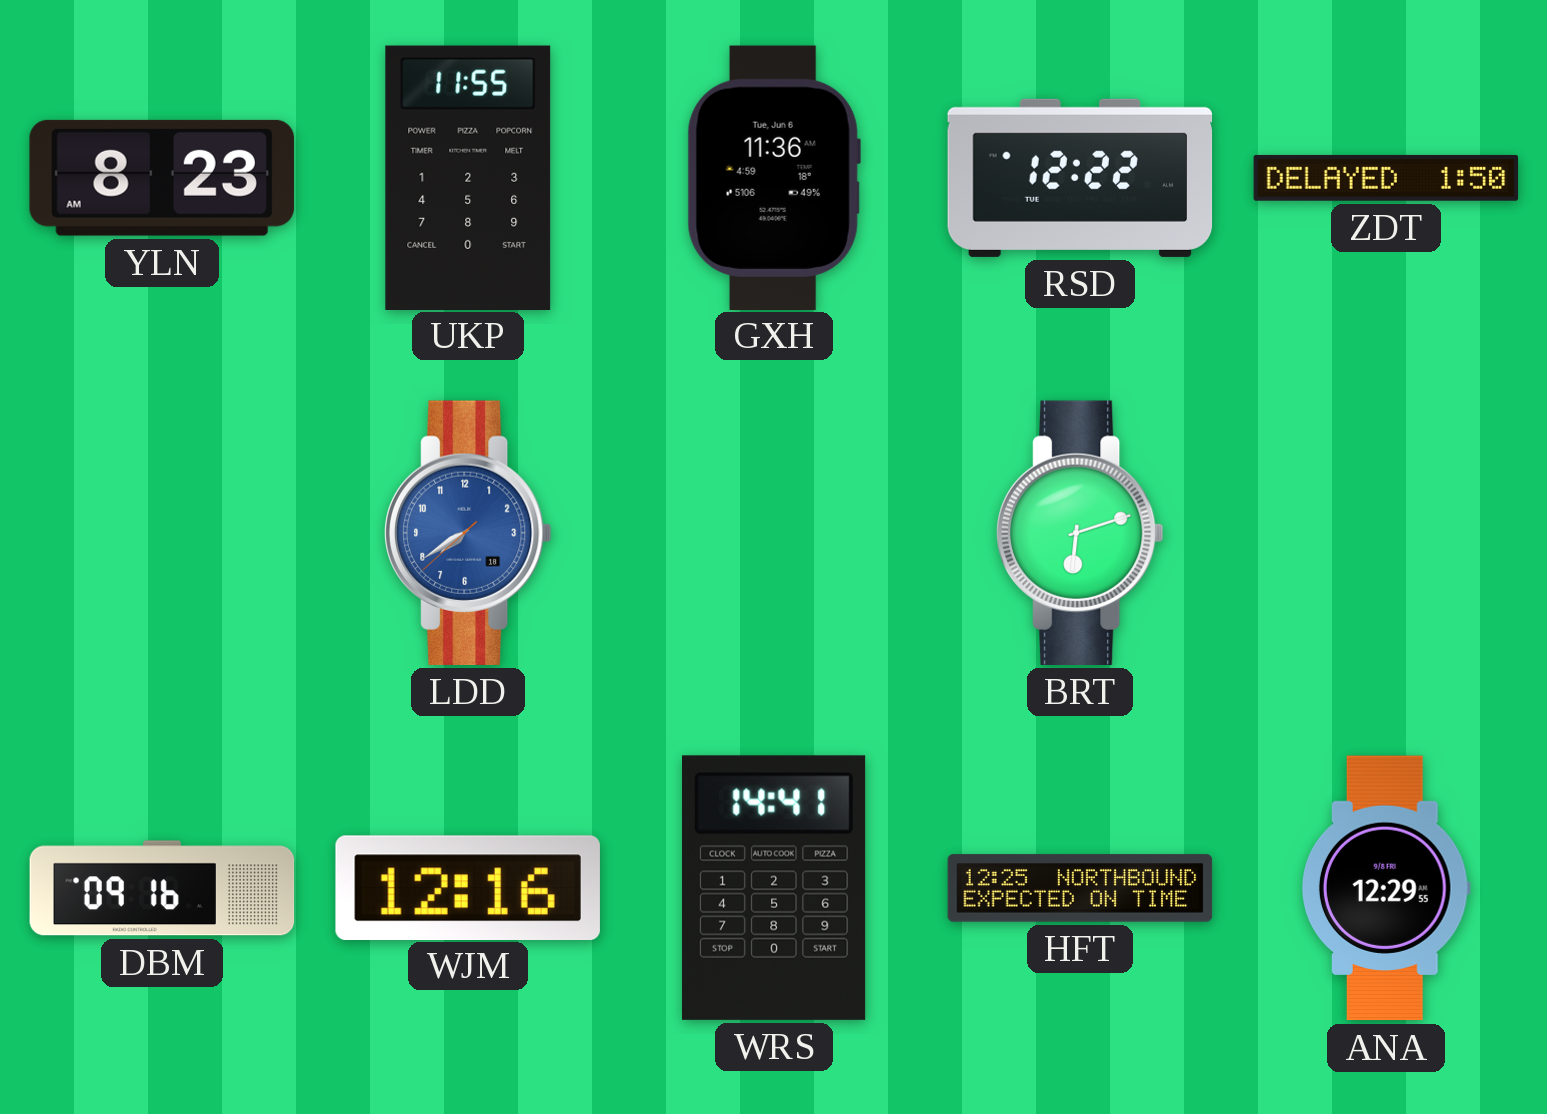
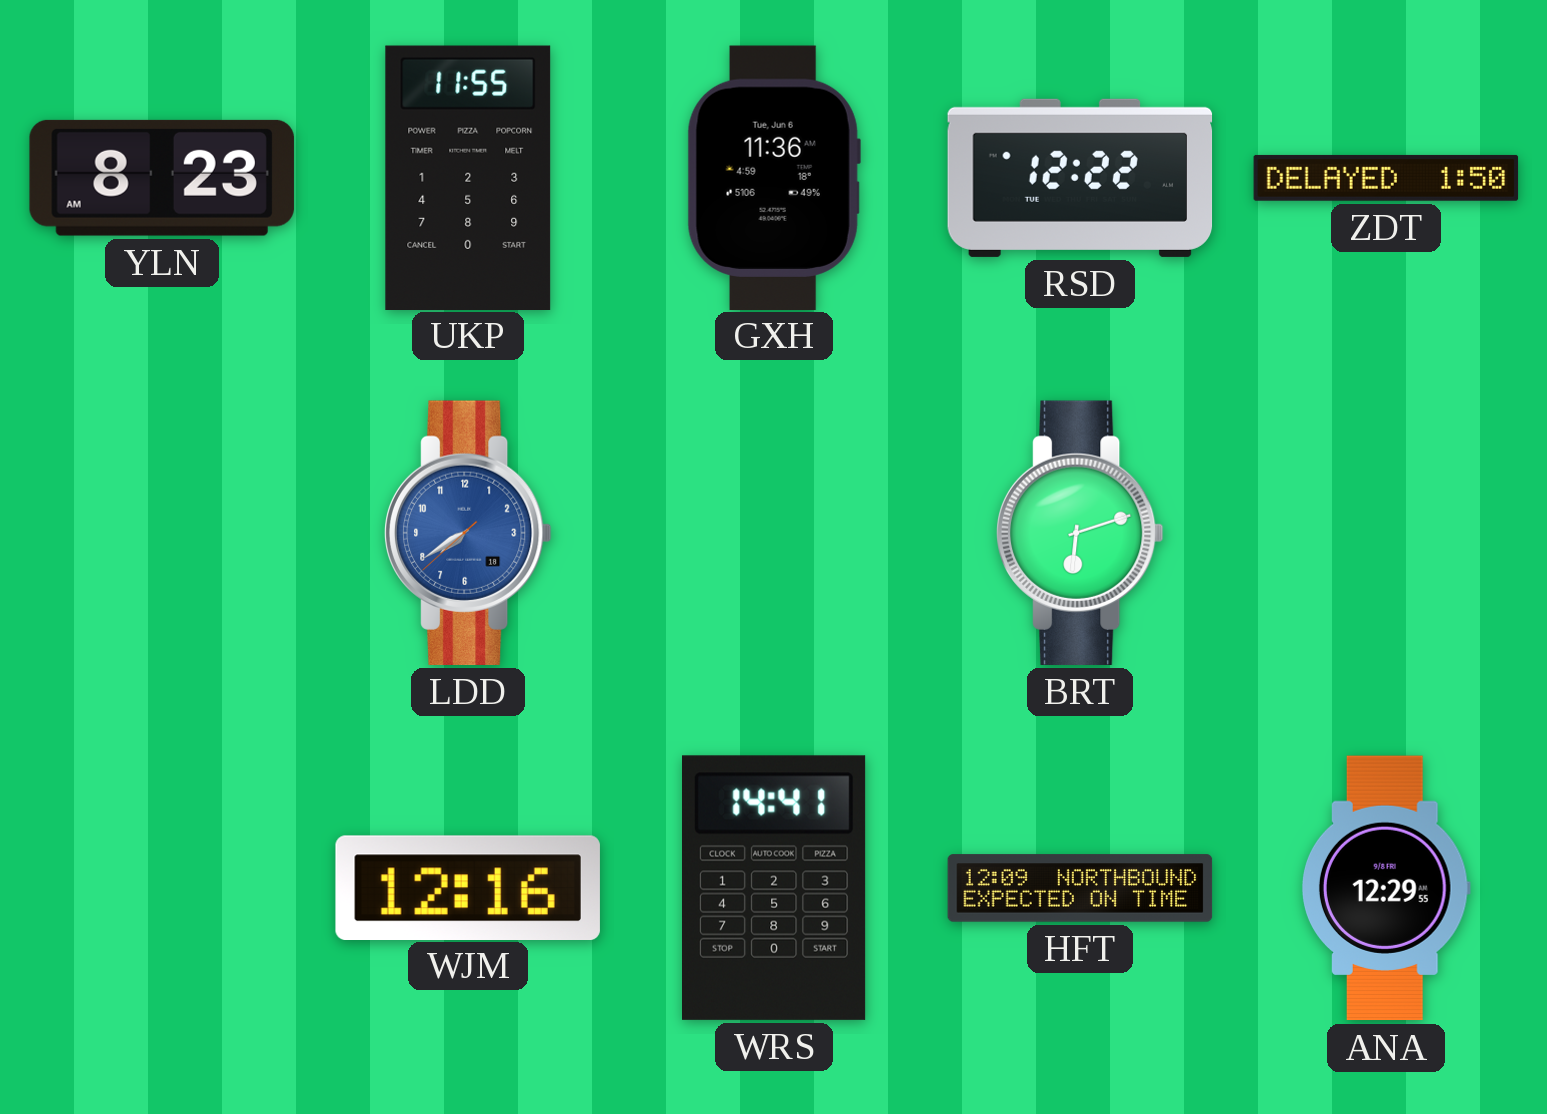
DBM: 09:16 -> none
HFT: 12:25 -> 12:09
